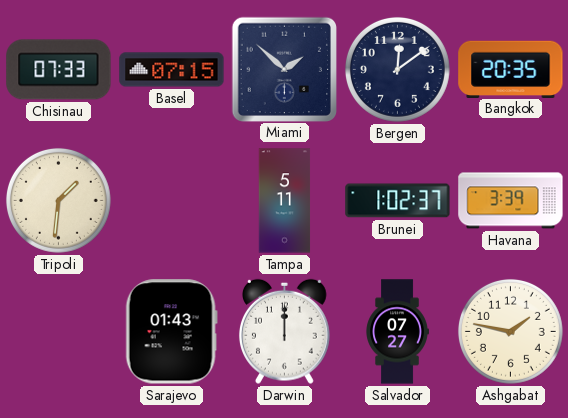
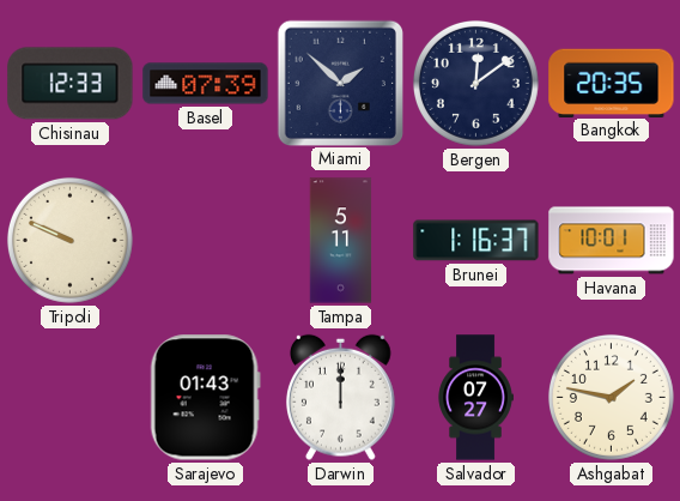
Chisinau: 07:33 -> 12:33
Basel: 07:15 -> 07:39
Tripoli: 1:31 -> 9:49
Brunei: 1:02 -> 1:16
Havana: 3:39 -> 10:01
